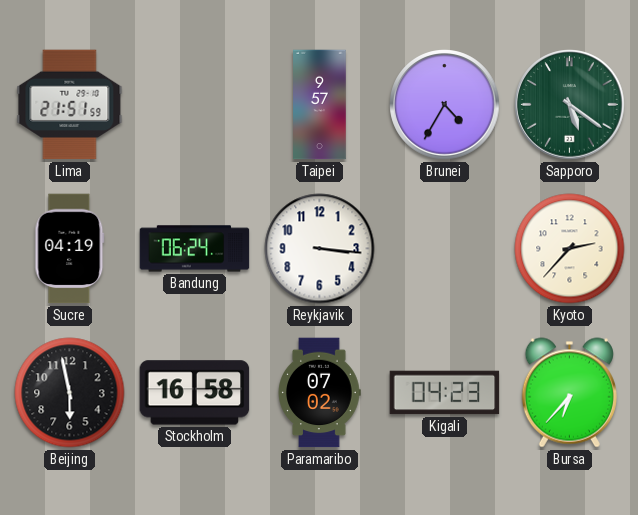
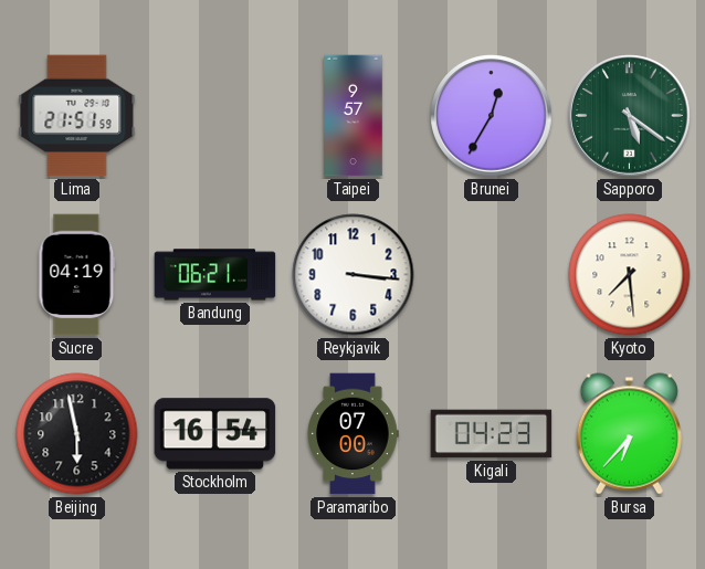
Brunei: 4:35 -> 12:35
Bandung: 06:24 -> 06:21
Kyoto: 2:37 -> 7:29
Stockholm: 16:58 -> 16:54
Paramaribo: 07:02 -> 07:00
